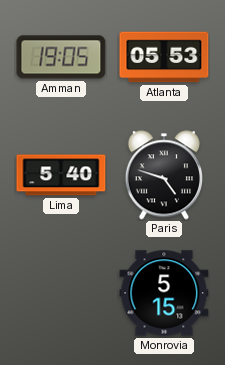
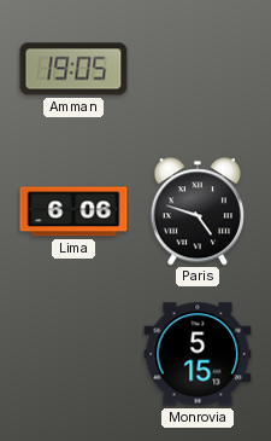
Atlanta: 05:53 -> none
Lima: 5:40 -> 6:06
